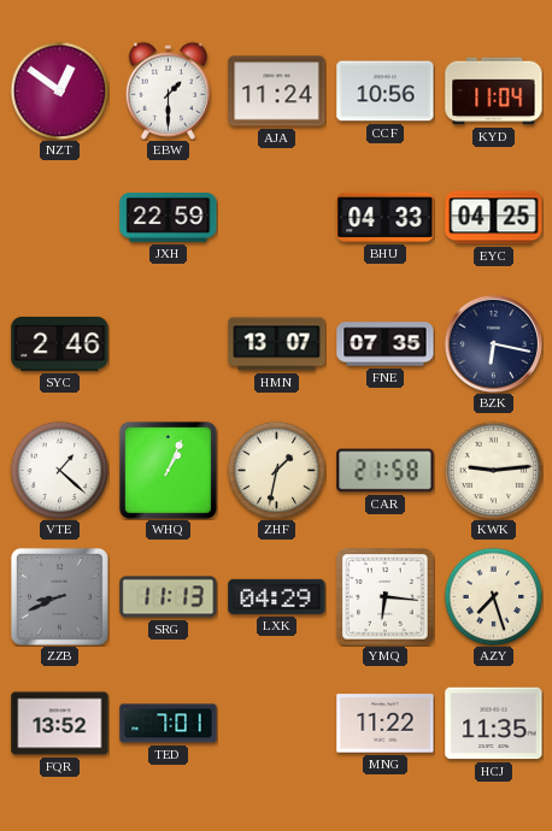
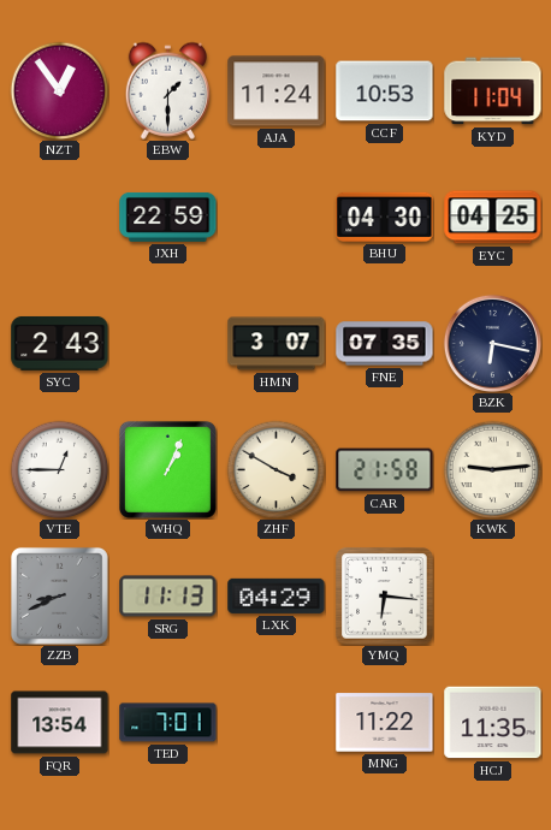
NZT: 12:51 -> 12:54
CCF: 10:56 -> 10:53
BHU: 04:33 -> 04:30
SYC: 2:46 -> 2:43
HMN: 13:07 -> 3:07
VTE: 1:22 -> 12:45
ZHF: 1:32 -> 3:50
AZY: 7:27 -> none
FQR: 13:52 -> 13:54
